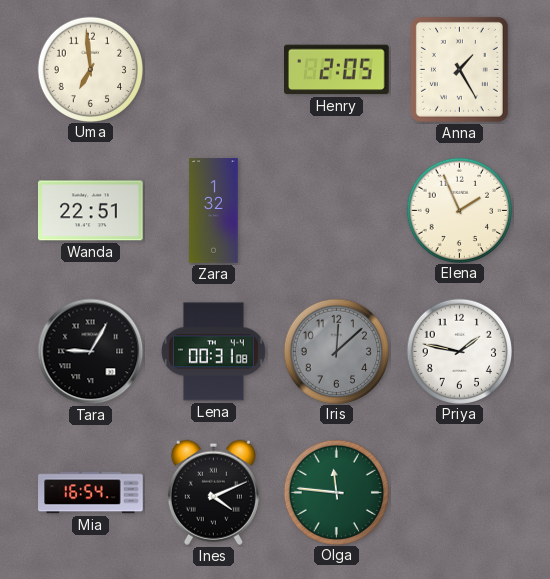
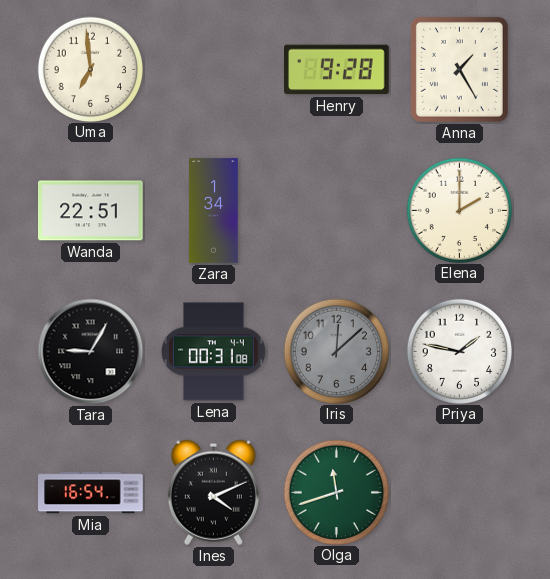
Henry: 2:05 -> 9:28
Zara: 1:32 -> 1:34
Elena: 1:56 -> 2:00
Olga: 11:46 -> 11:42
